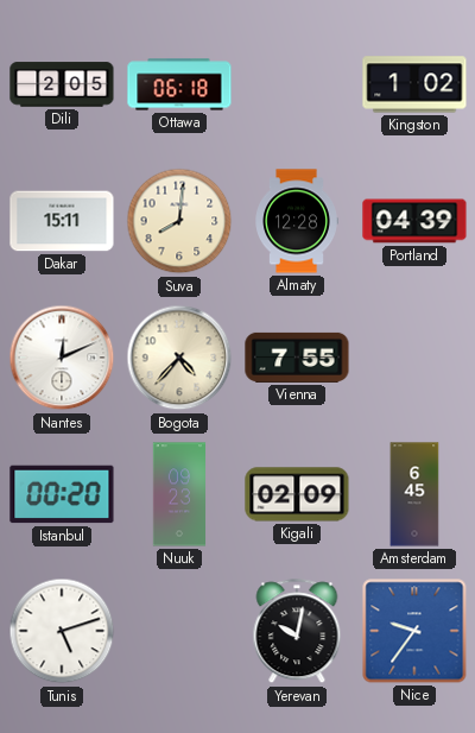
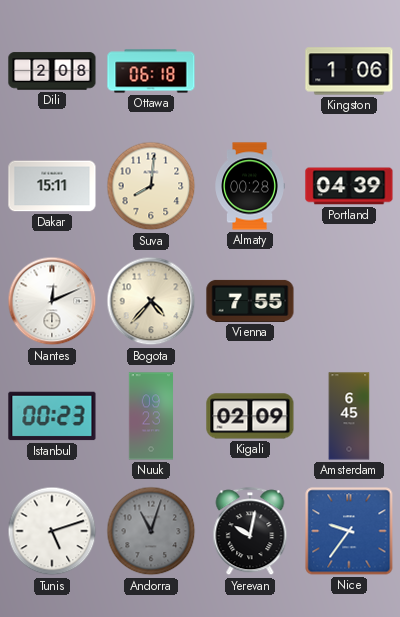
Dili: 2:05 -> 2:08
Kingston: 1:02 -> 1:06
Almaty: 12:28 -> 00:28
Istanbul: 00:20 -> 00:23
Andorra: none -> 11:03
